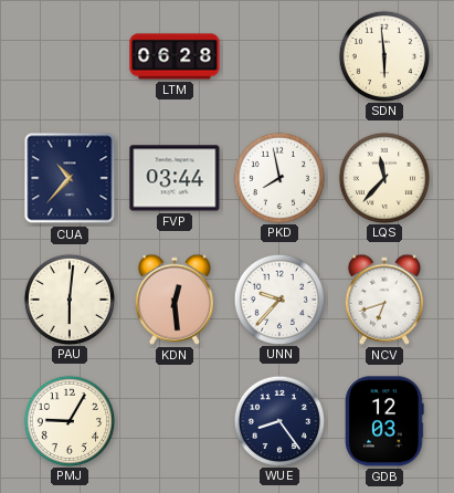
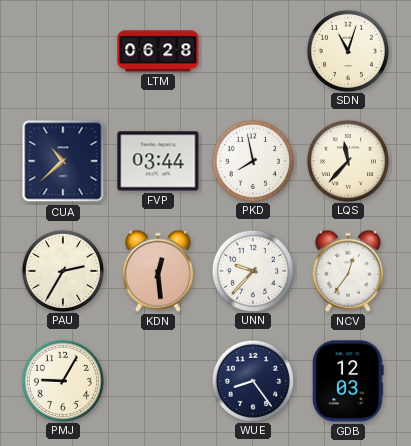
SDN: 5:59 -> 11:03
CUA: 10:37 -> 10:38
PAU: 6:01 -> 2:35
NCV: 6:42 -> 12:36
